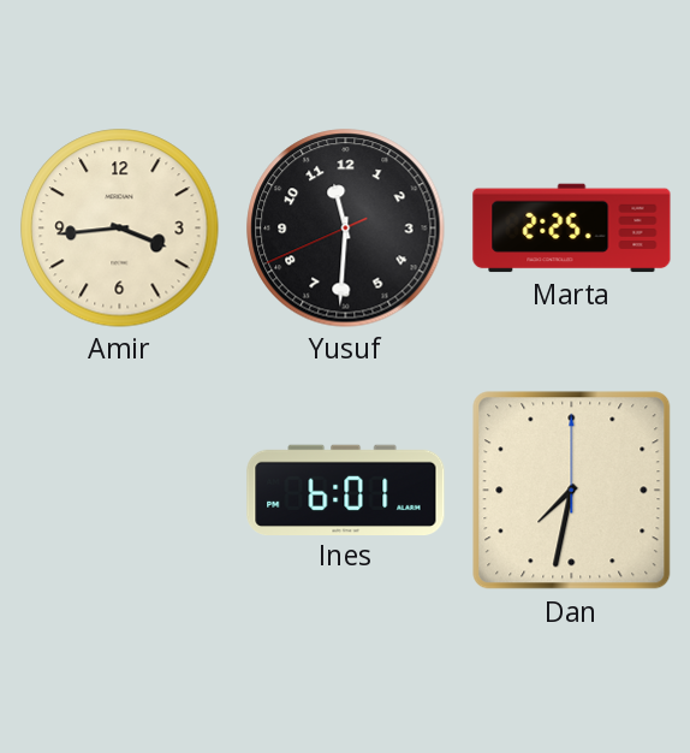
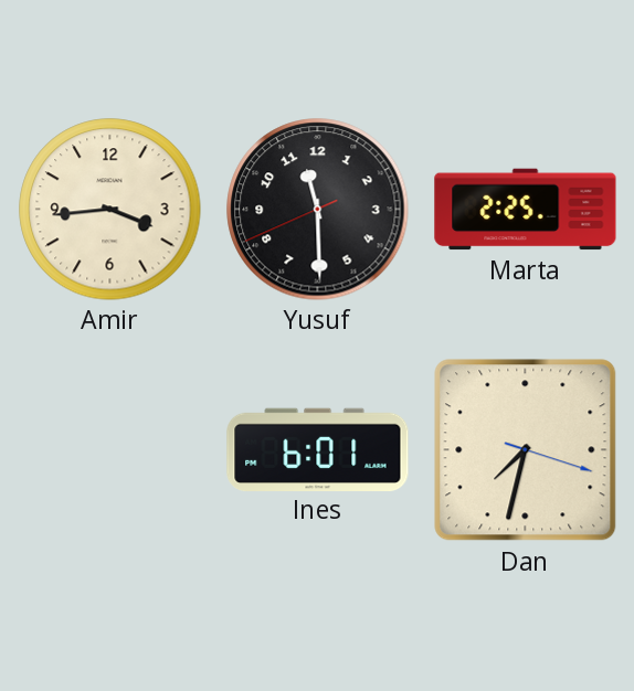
Yusuf: 11:30 -> 11:29
Dan: 7:32:00 -> 7:32:18
